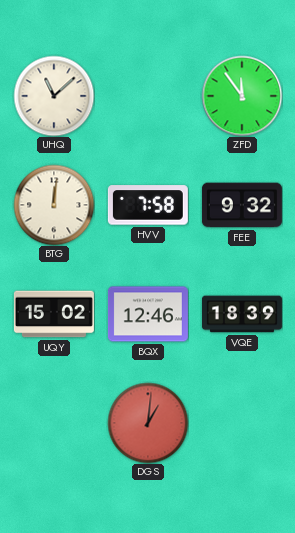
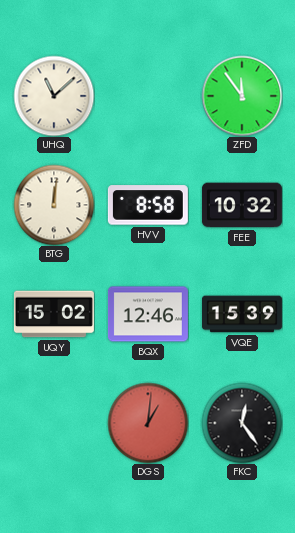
HVV: 7:58 -> 8:58
FEE: 9:32 -> 10:32
VQE: 18:39 -> 15:39
FKC: none -> 12:24
